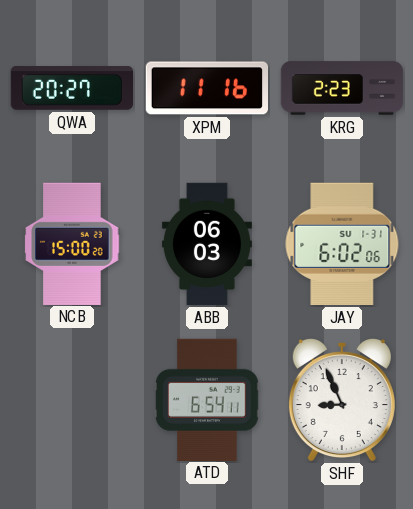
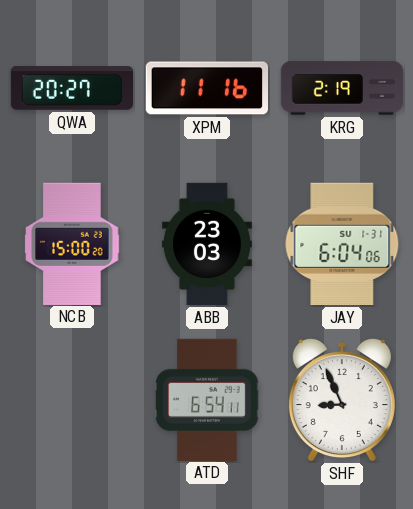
KRG: 2:23 -> 2:19
ABB: 06:03 -> 23:03
JAY: 6:02 -> 6:04
